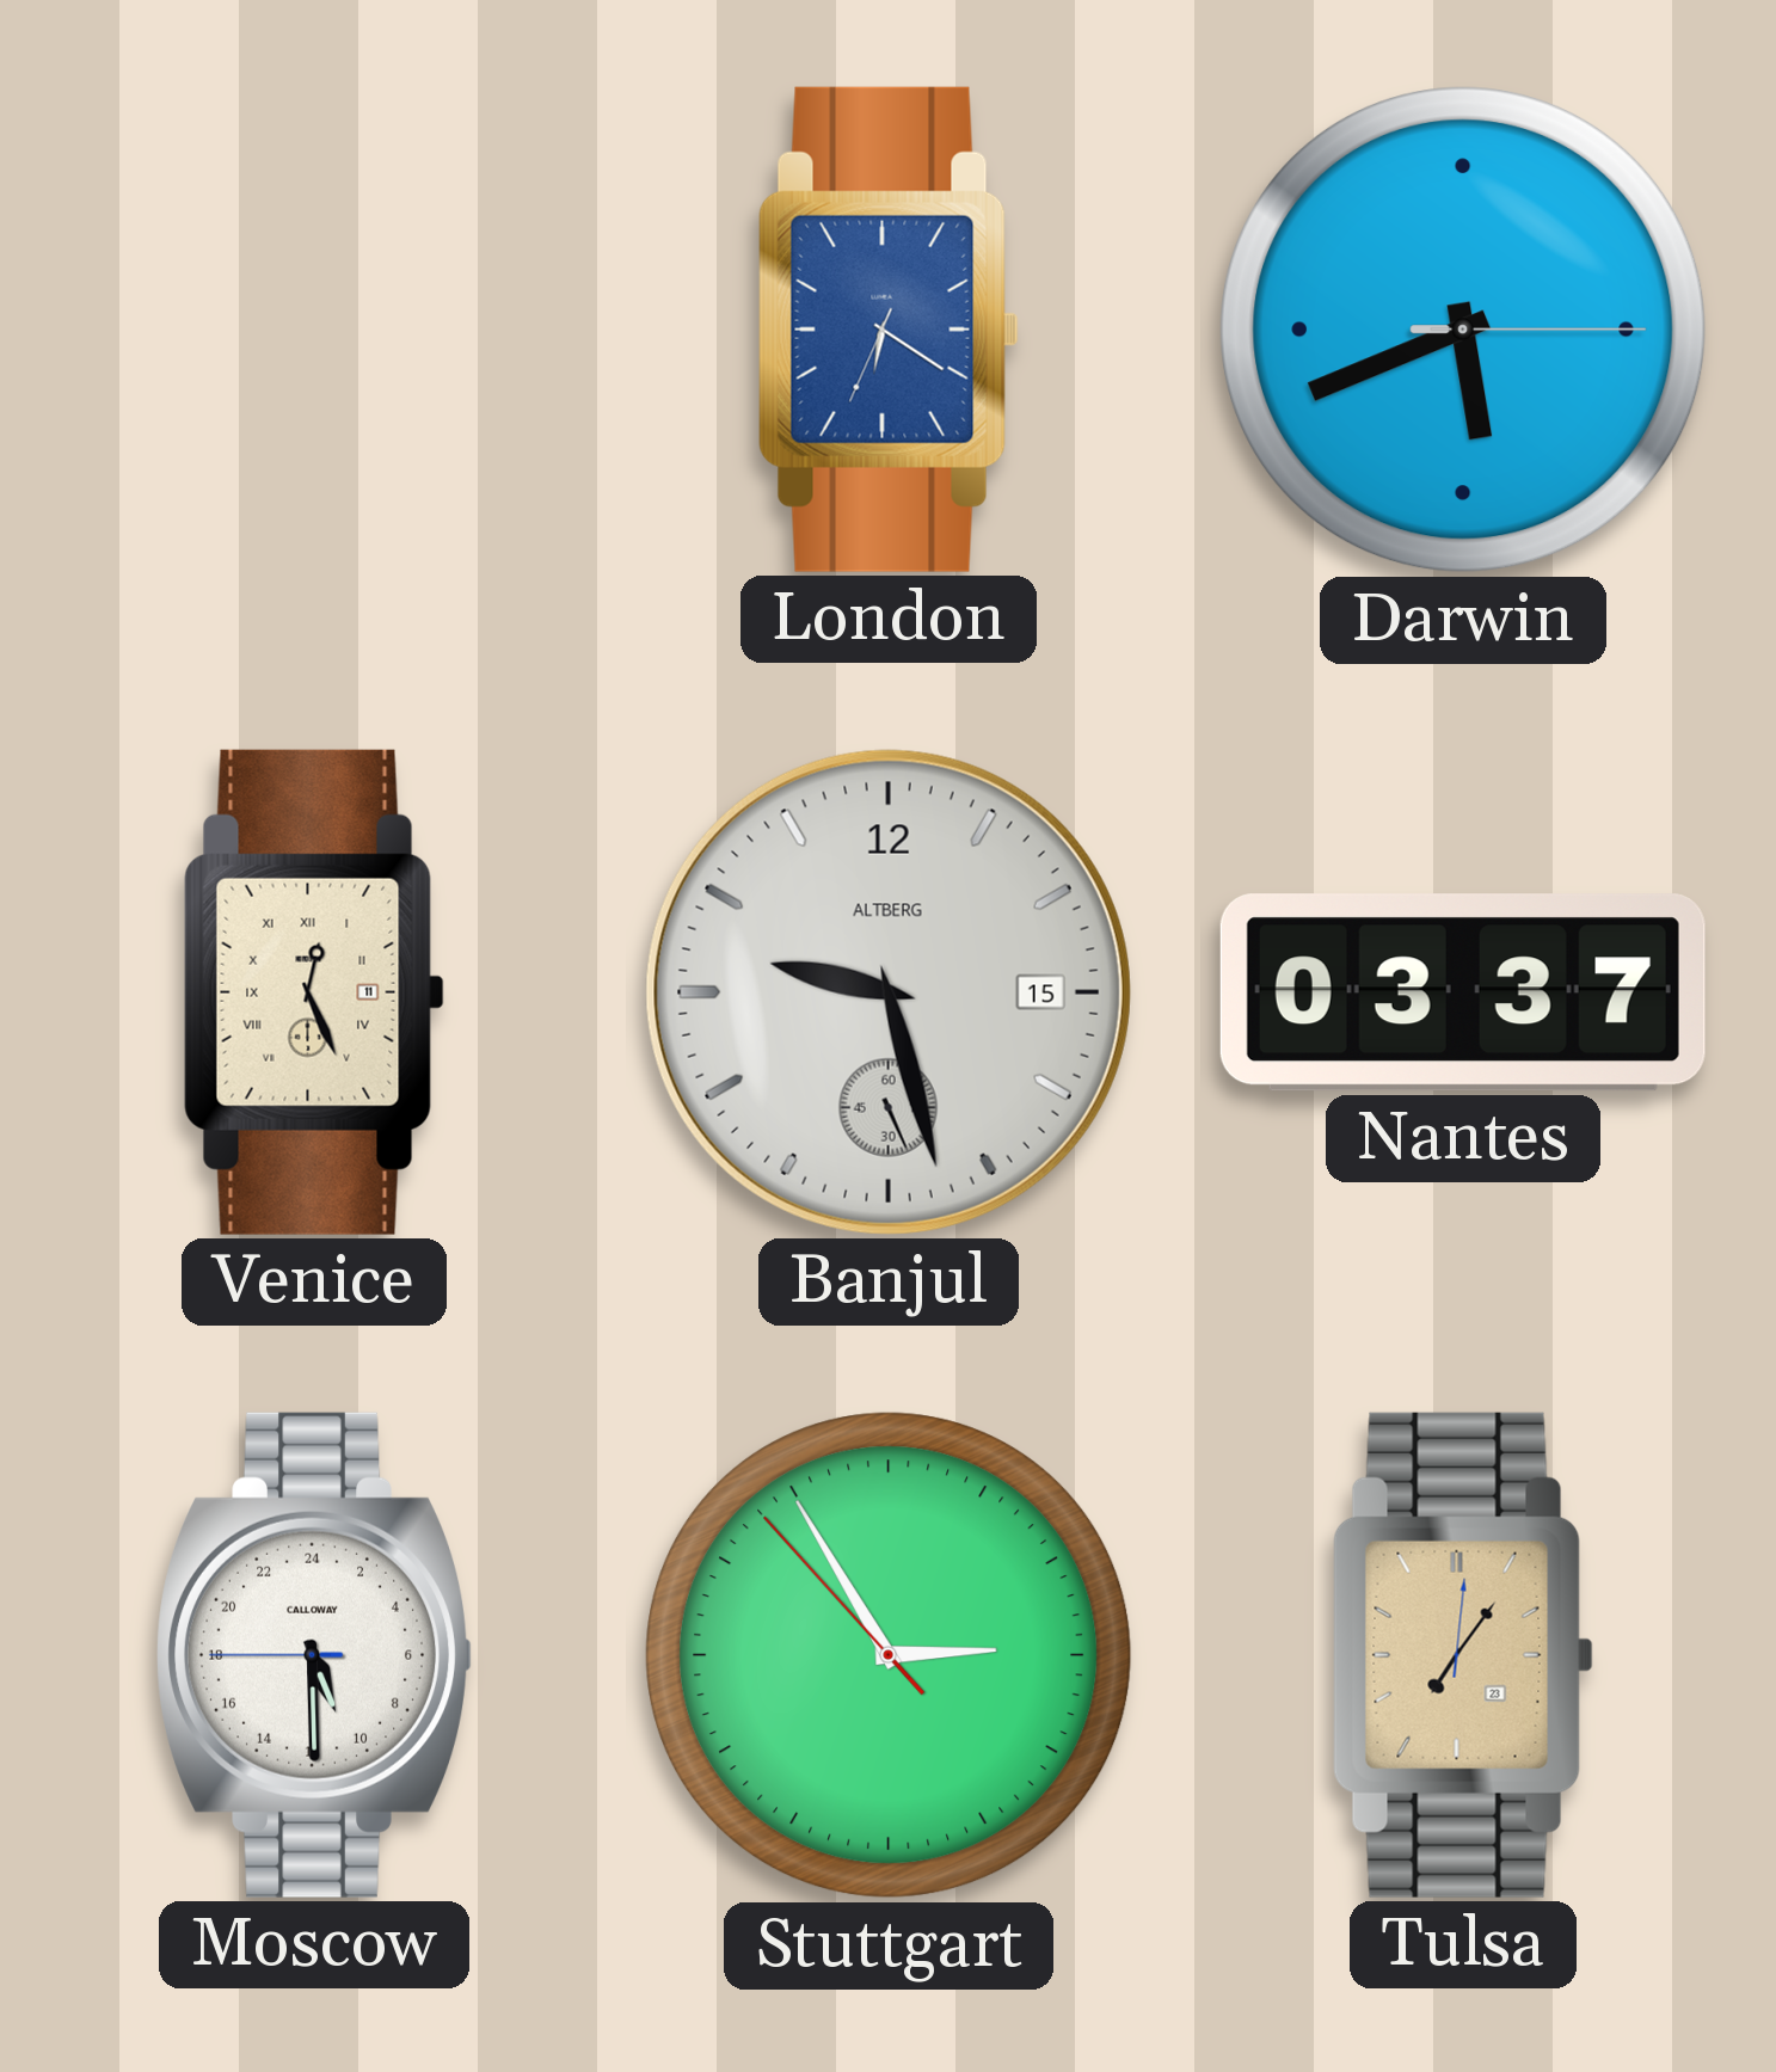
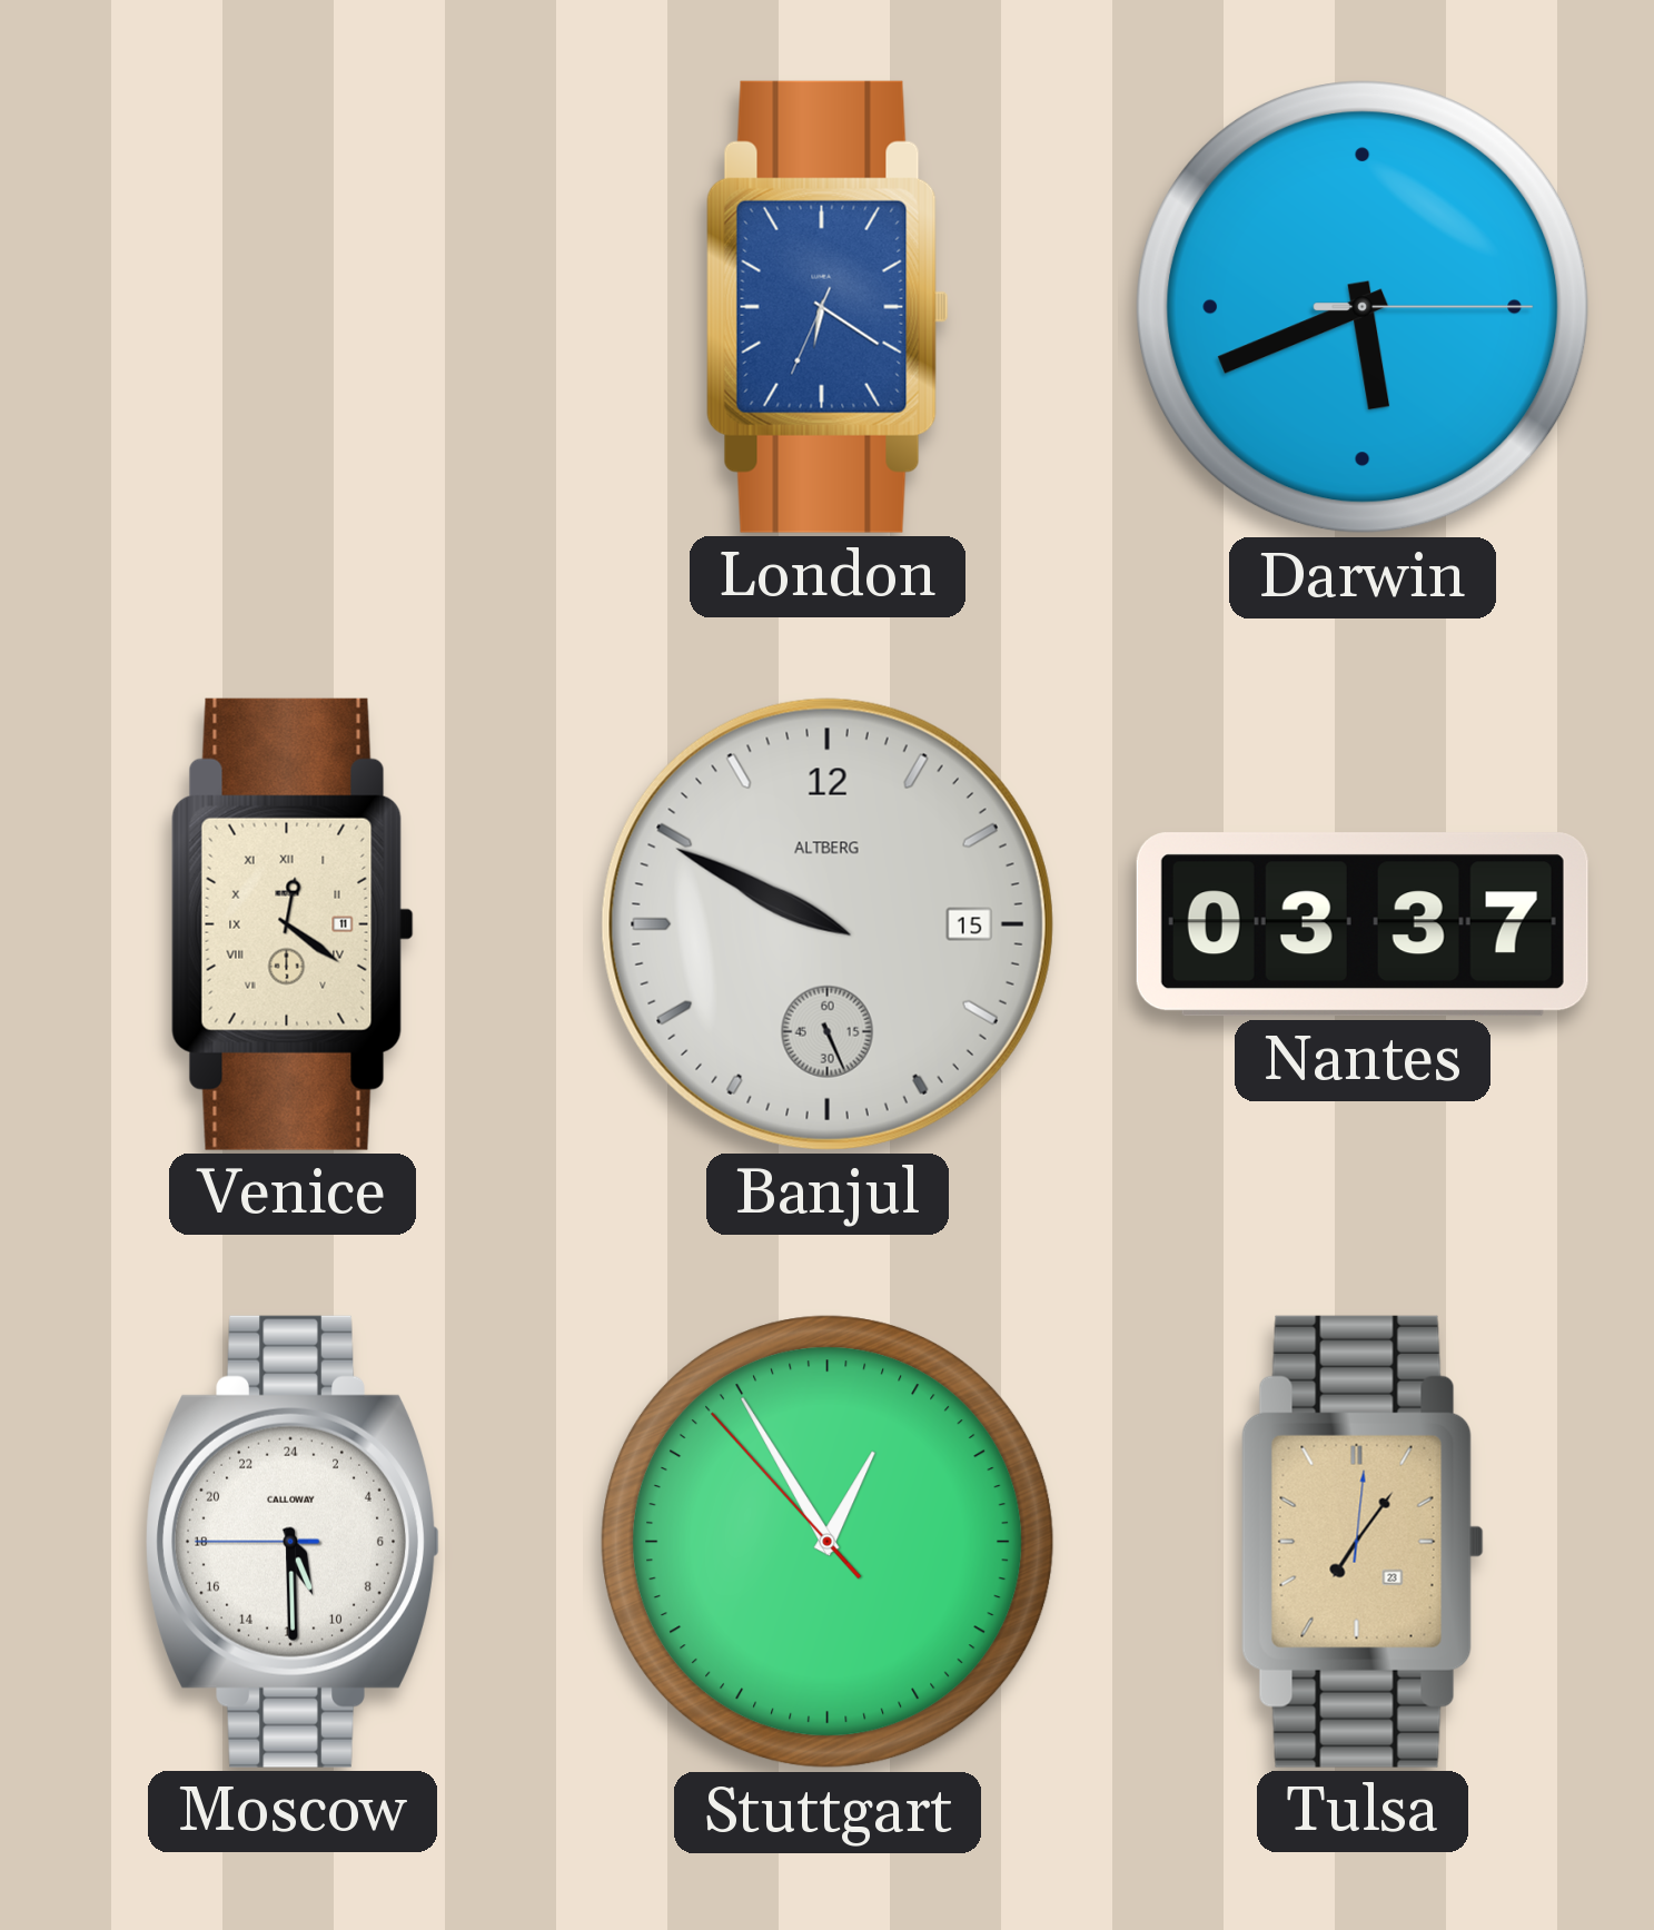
Venice: 12:26 -> 12:21
Banjul: 9:27 -> 9:49
Stuttgart: 2:54 -> 12:54
